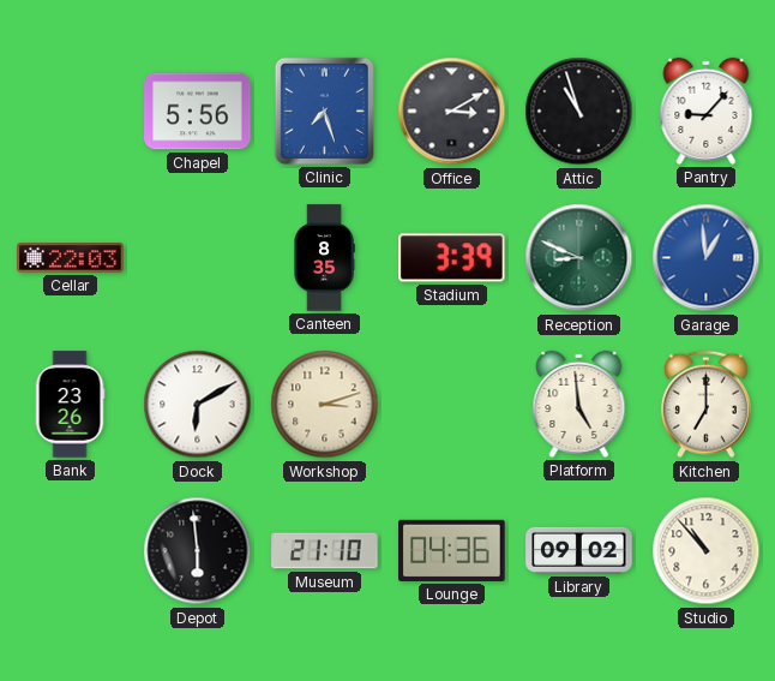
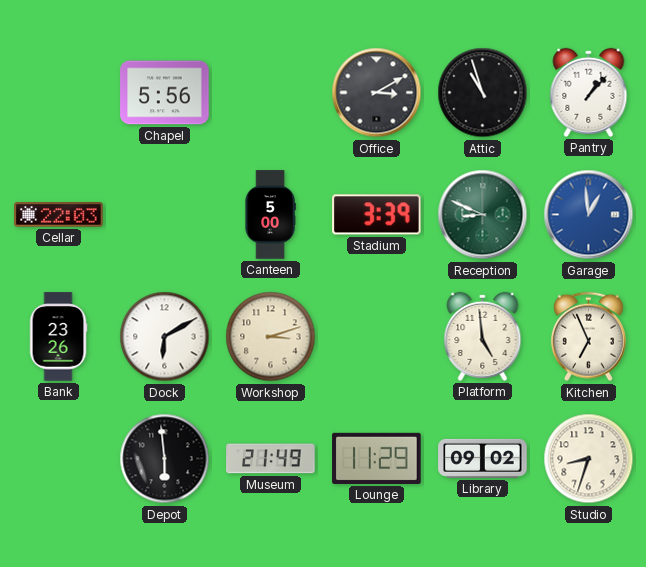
Clinic: 7:27 -> none
Pantry: 9:07 -> 1:07
Canteen: 8:35 -> 5:00
Kitchen: 7:00 -> 6:56
Museum: 21:10 -> 21:49
Lounge: 04:36 -> 11:29
Studio: 10:53 -> 8:33
